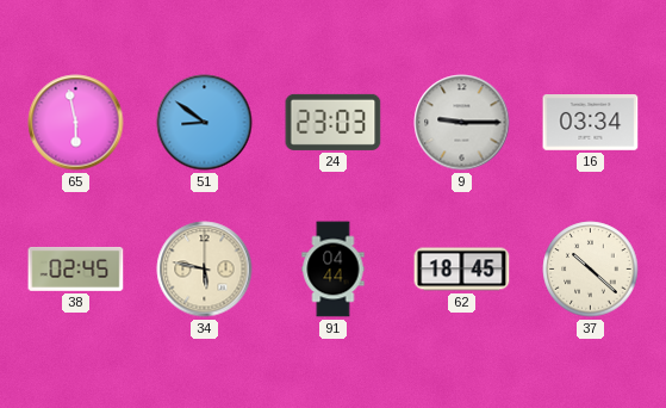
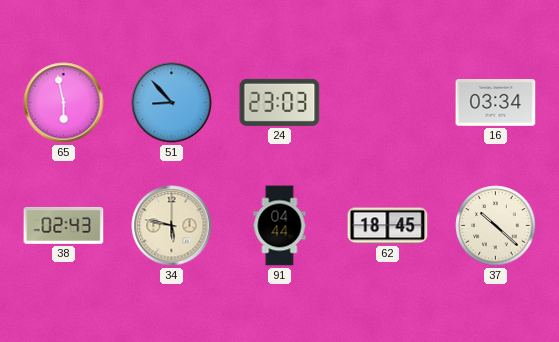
51: 8:51 -> 8:53
9: 9:15 -> none
38: 02:45 -> 02:43
